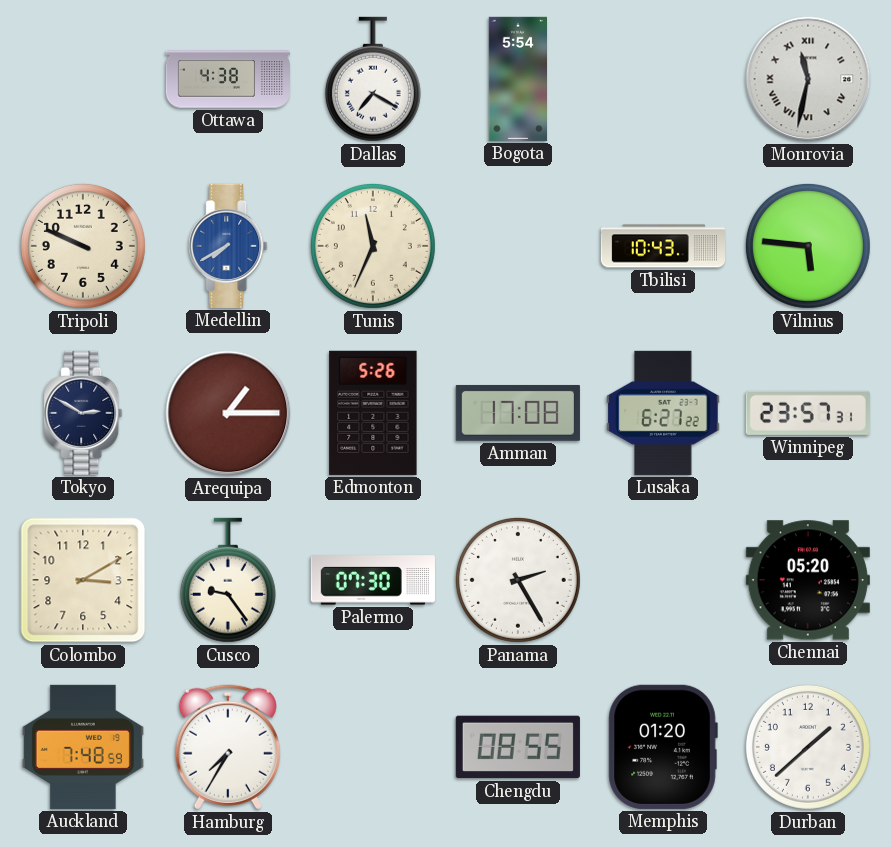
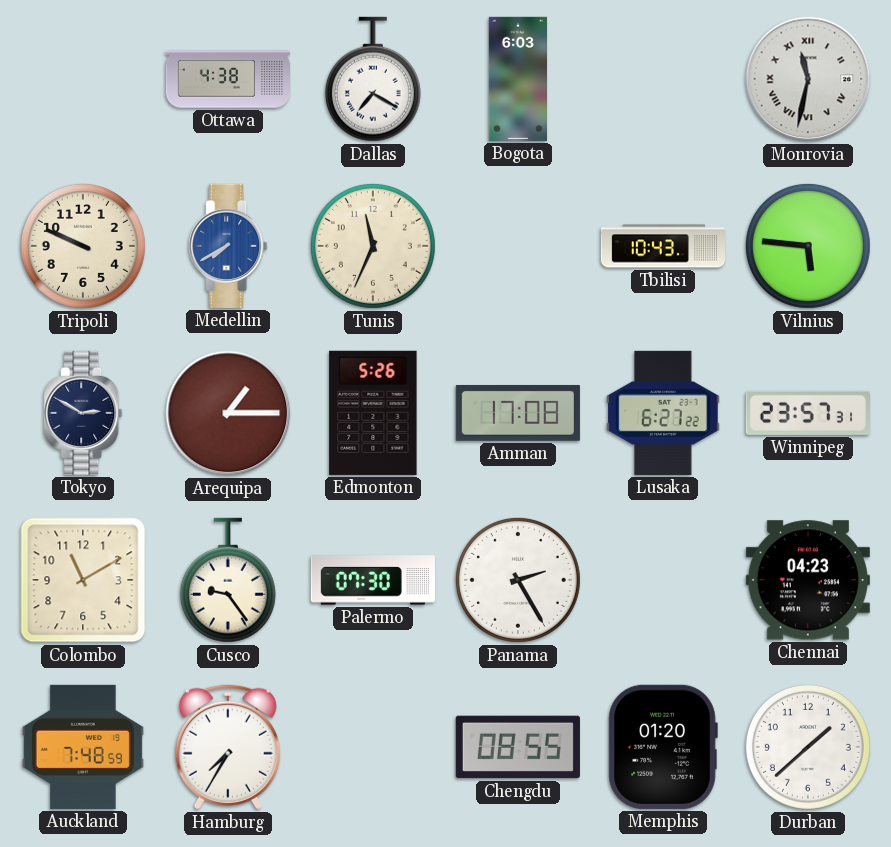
Bogota: 5:54 -> 6:03
Colombo: 3:10 -> 11:10
Chennai: 05:20 -> 04:23
